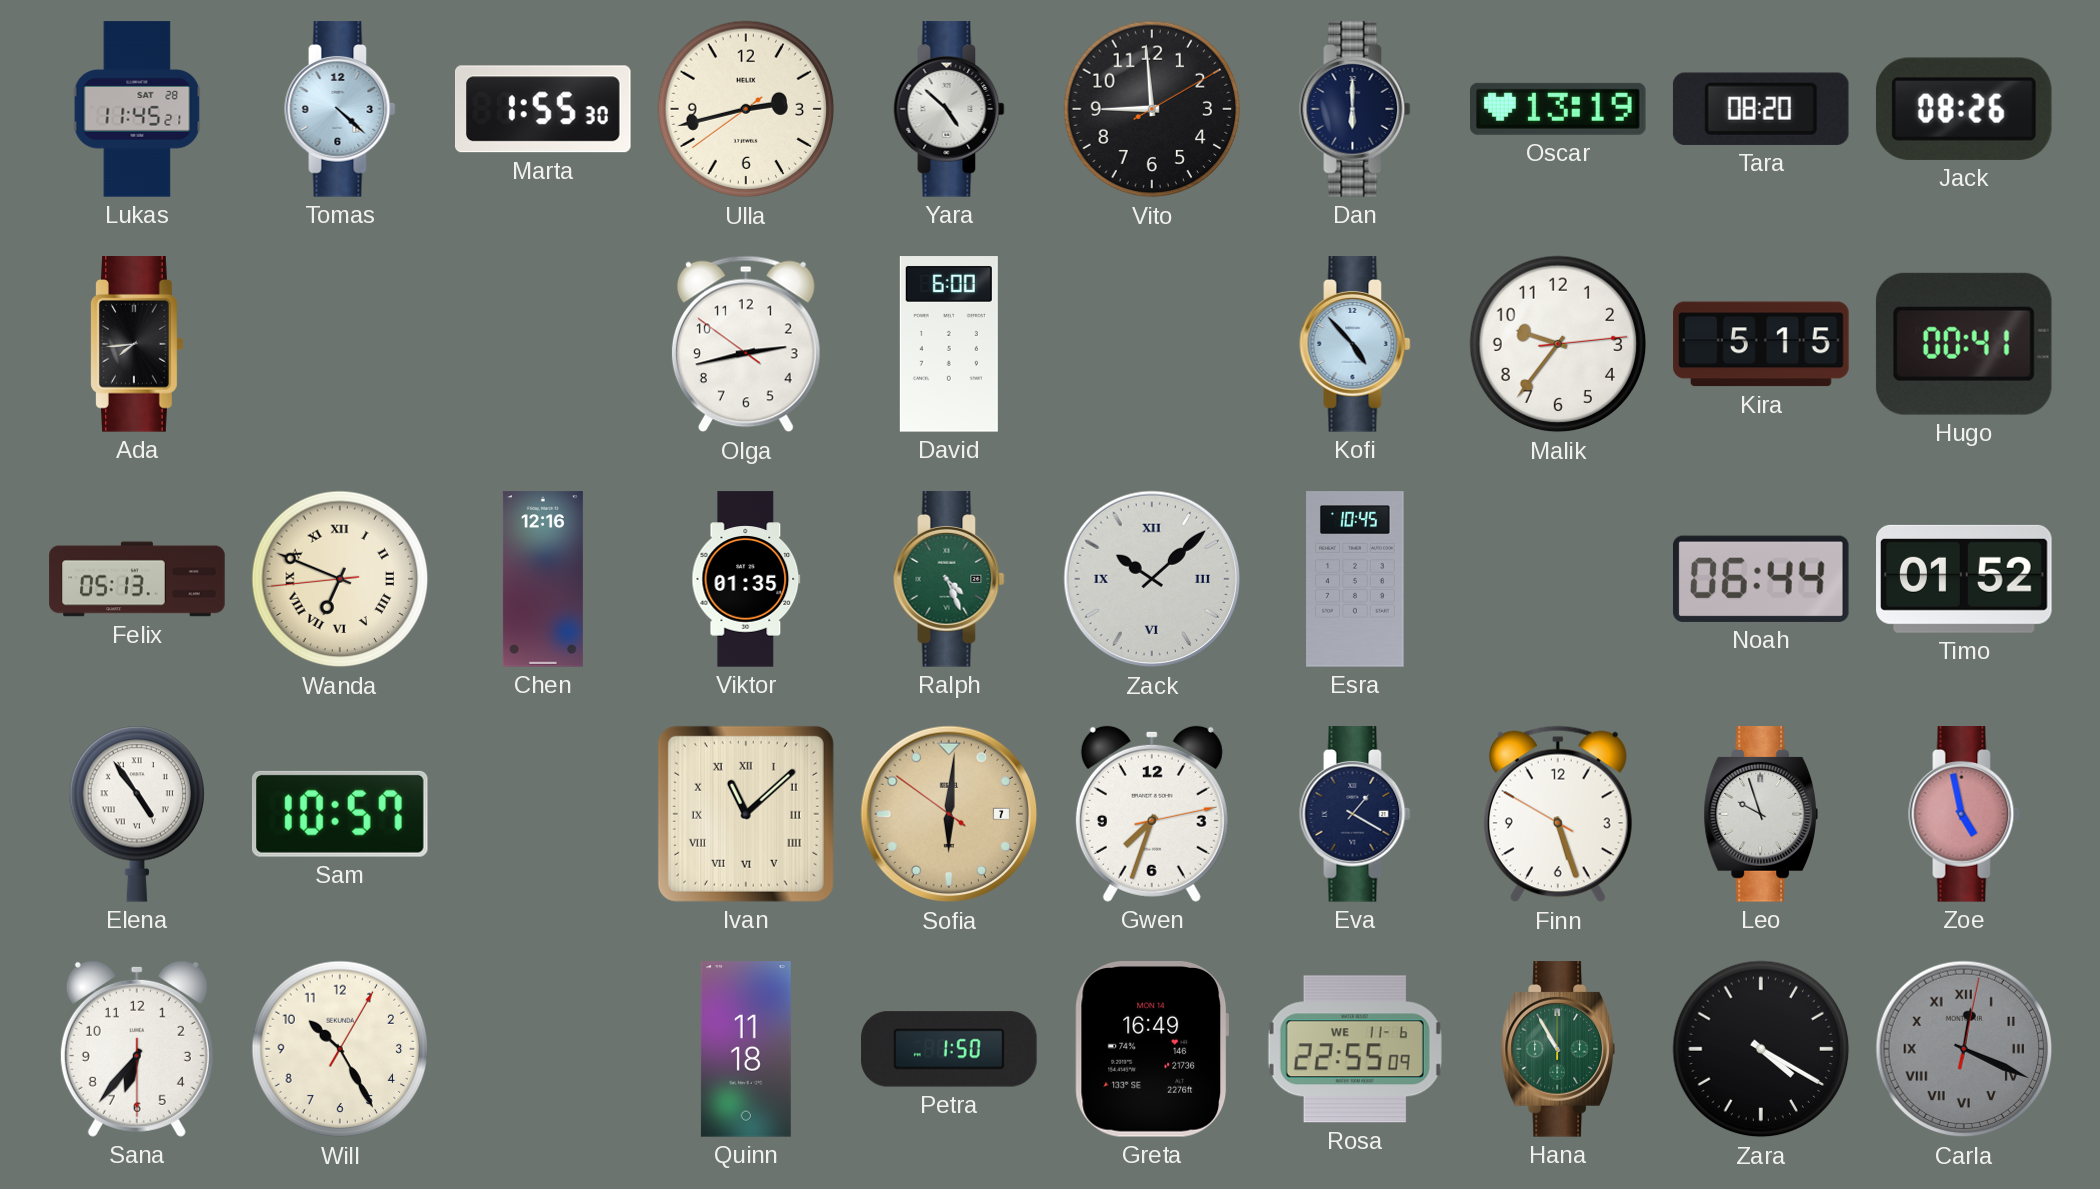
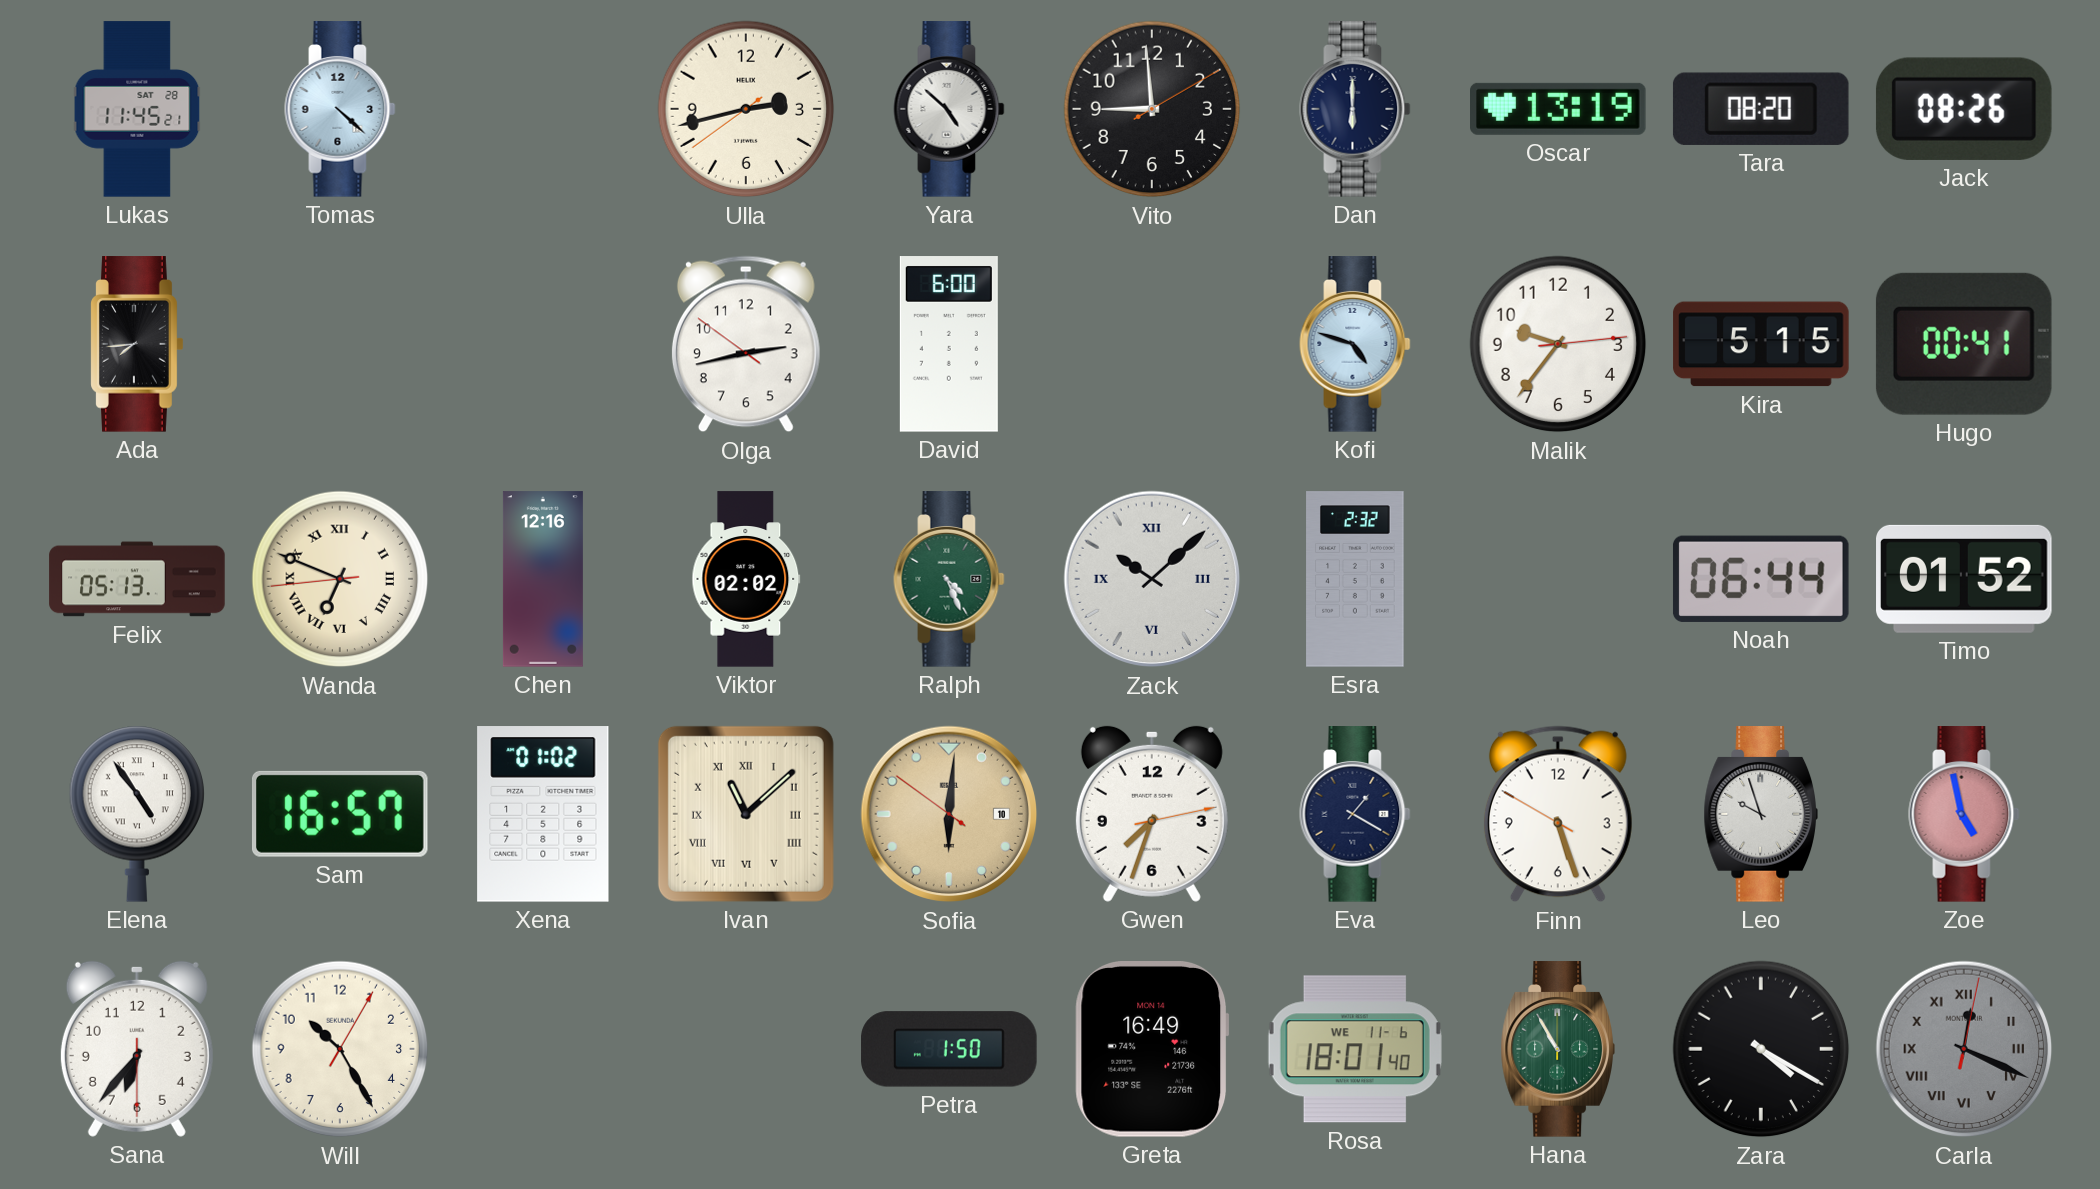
Marta: 1:55 -> none
Kofi: 4:53 -> 4:48
Viktor: 01:35 -> 02:02
Esra: 10:45 -> 2:32
Sam: 10:57 -> 16:57
Xena: none -> 01:02
Sofia date: 7 -> 10
Quinn: 11:18 -> none
Rosa: 22:55 -> 18:01
